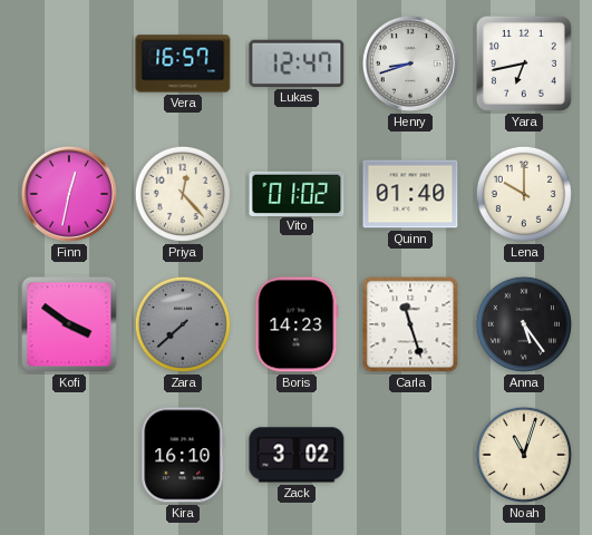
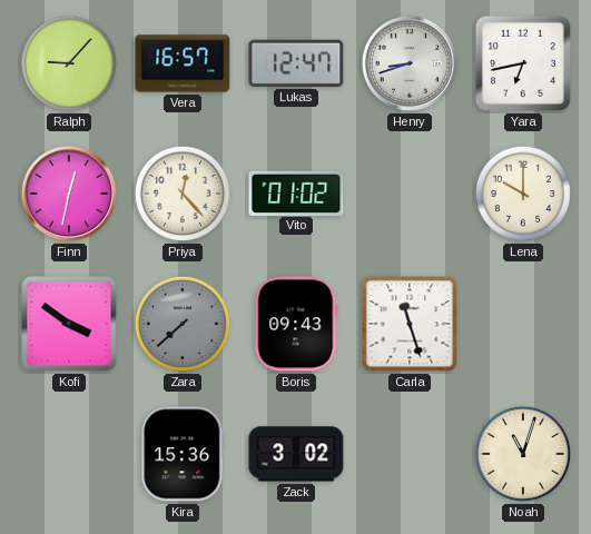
Ralph: none -> 9:07
Quinn: 01:40 -> none
Boris: 14:23 -> 09:43
Anna: 5:24 -> none
Kira: 16:10 -> 15:36
